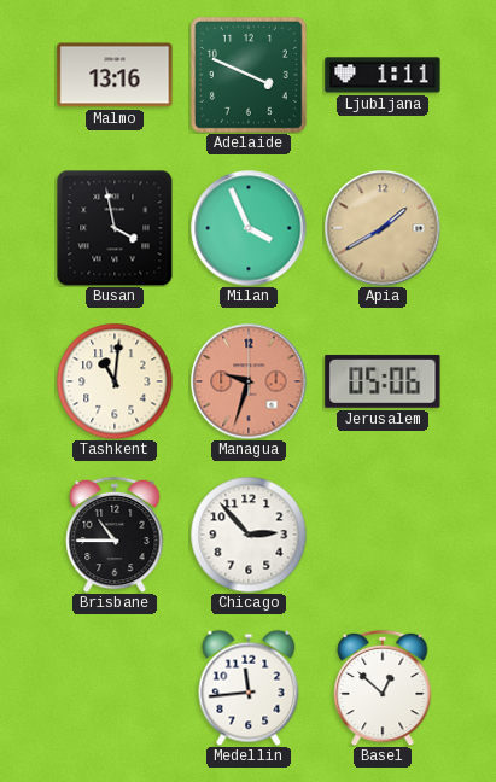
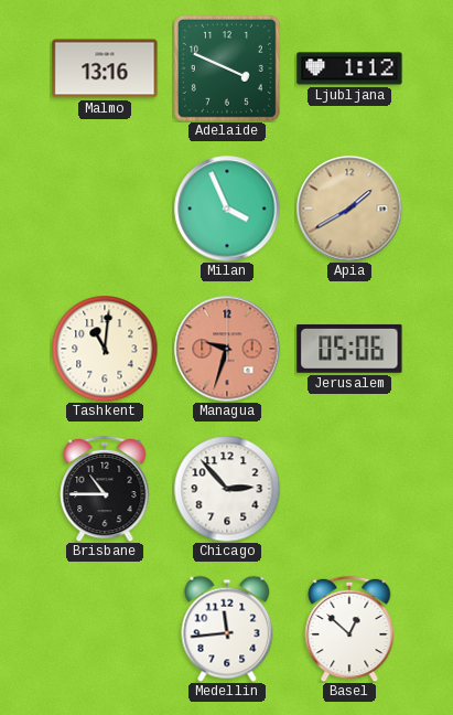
Ljubljana: 1:11 -> 1:12
Busan: 3:58 -> none
